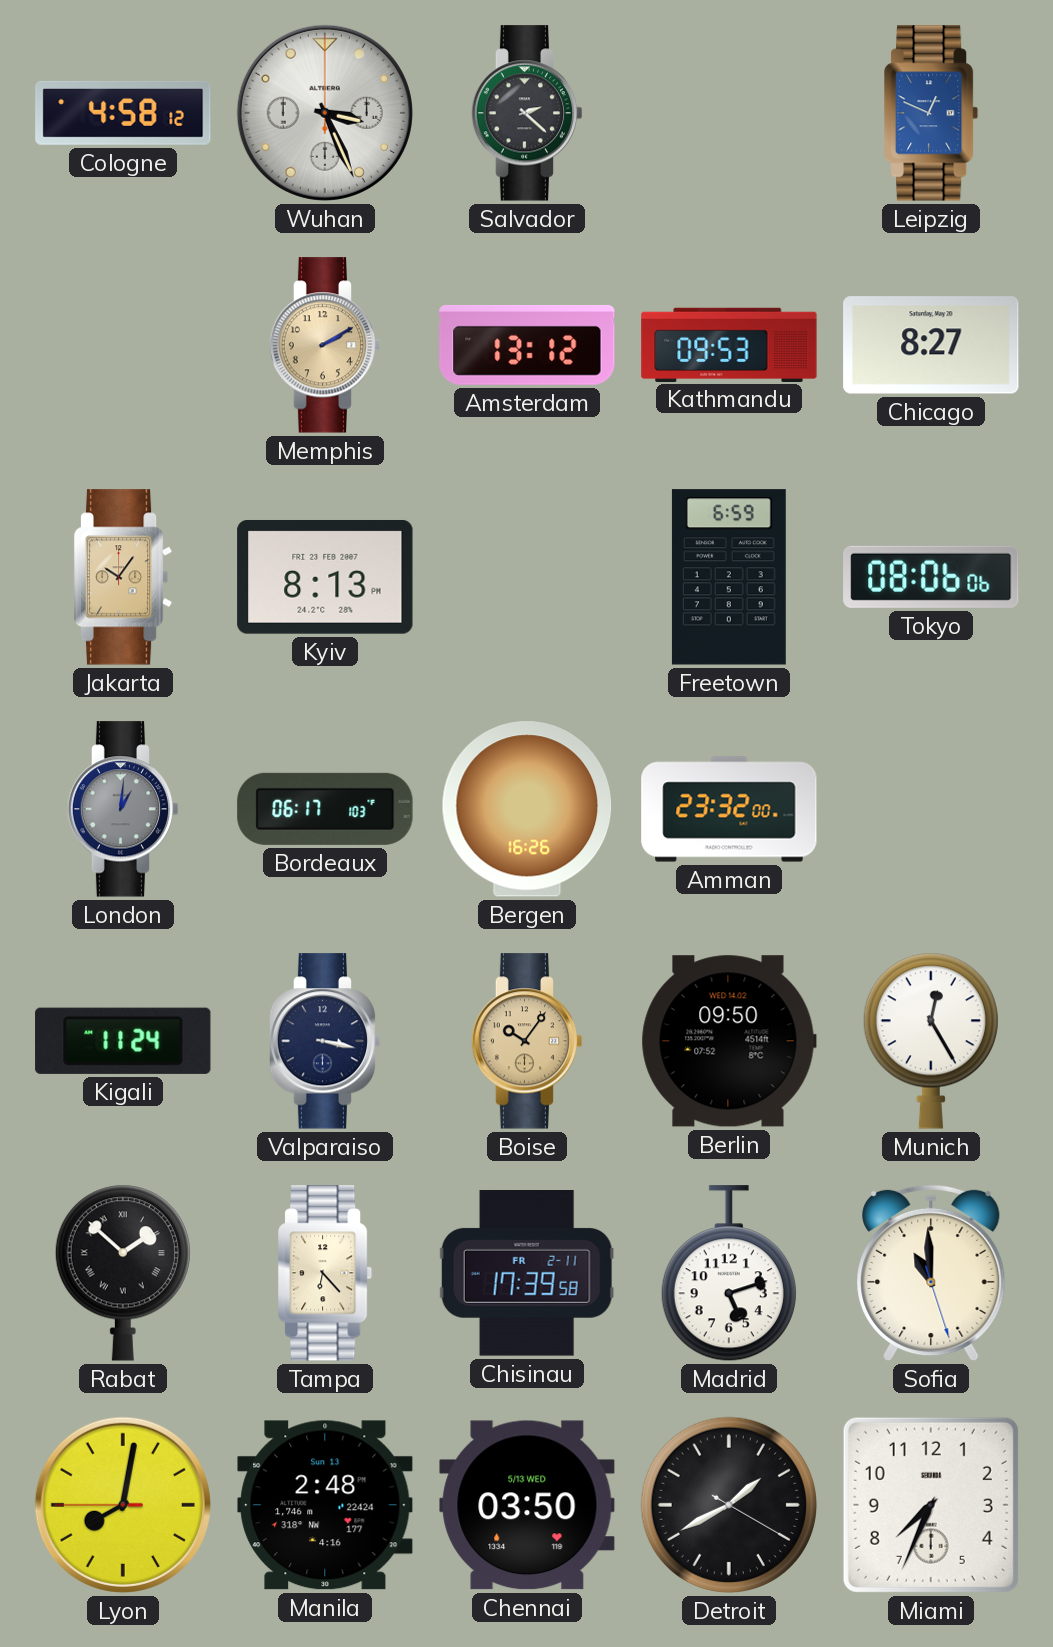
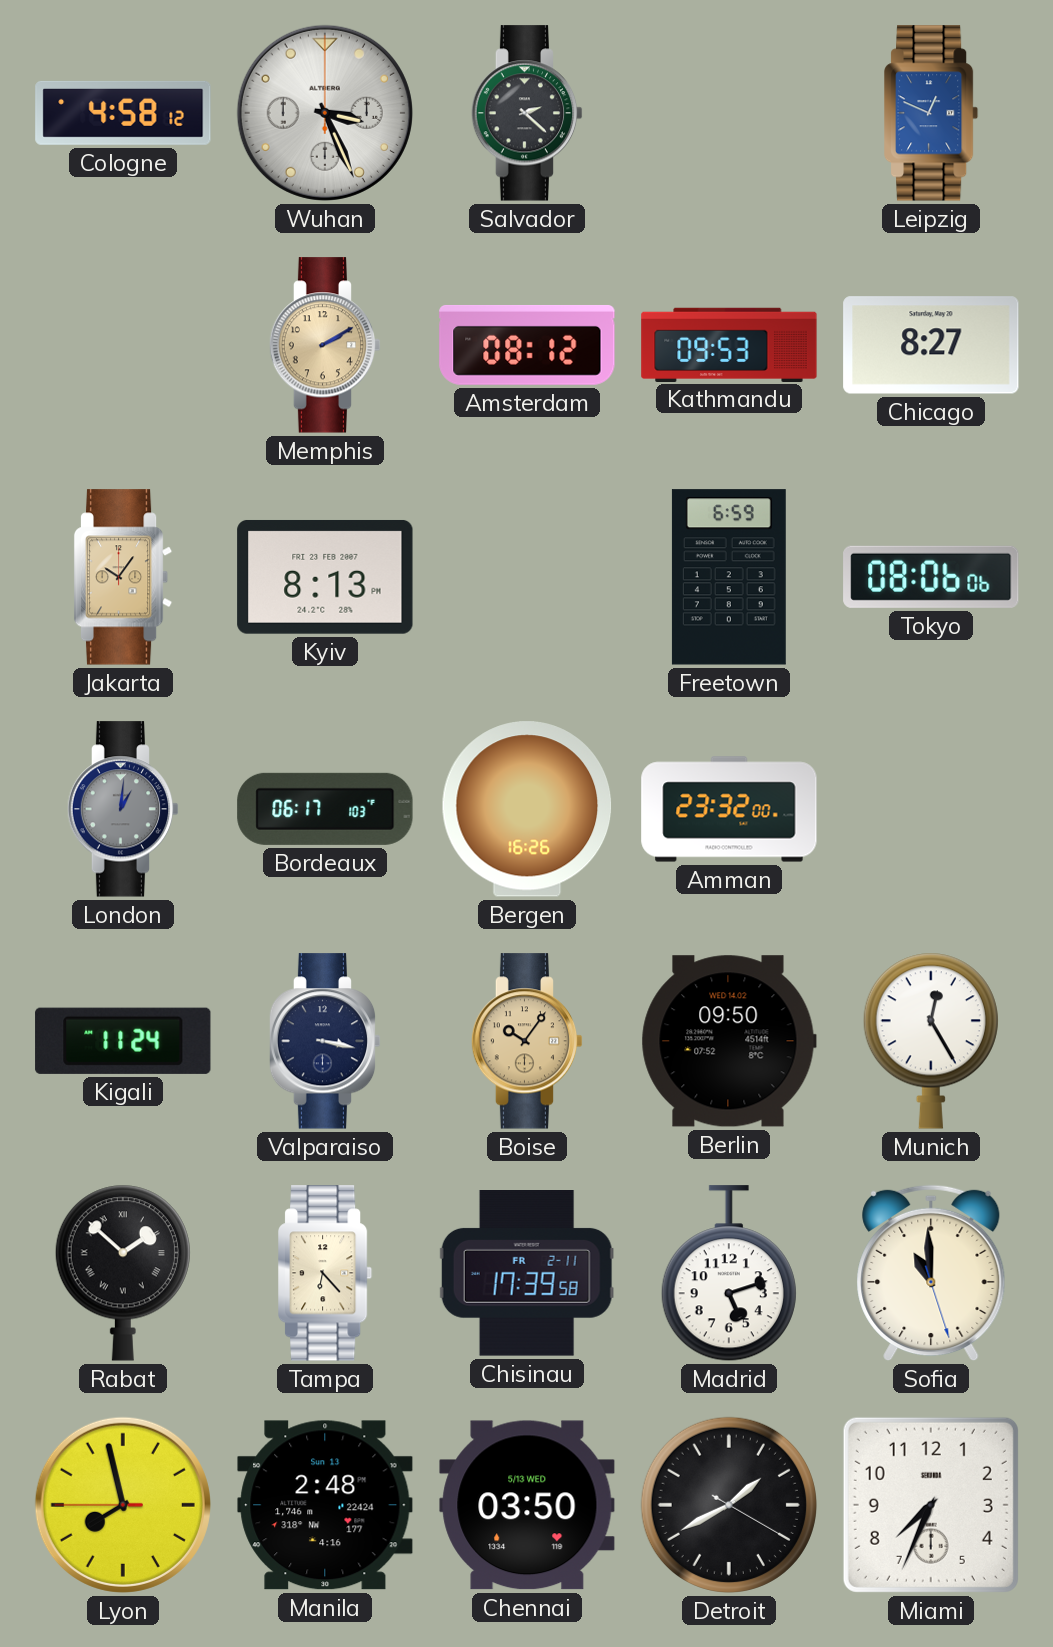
Amsterdam: 13:12 -> 08:12
Lyon: 8:01 -> 7:57
